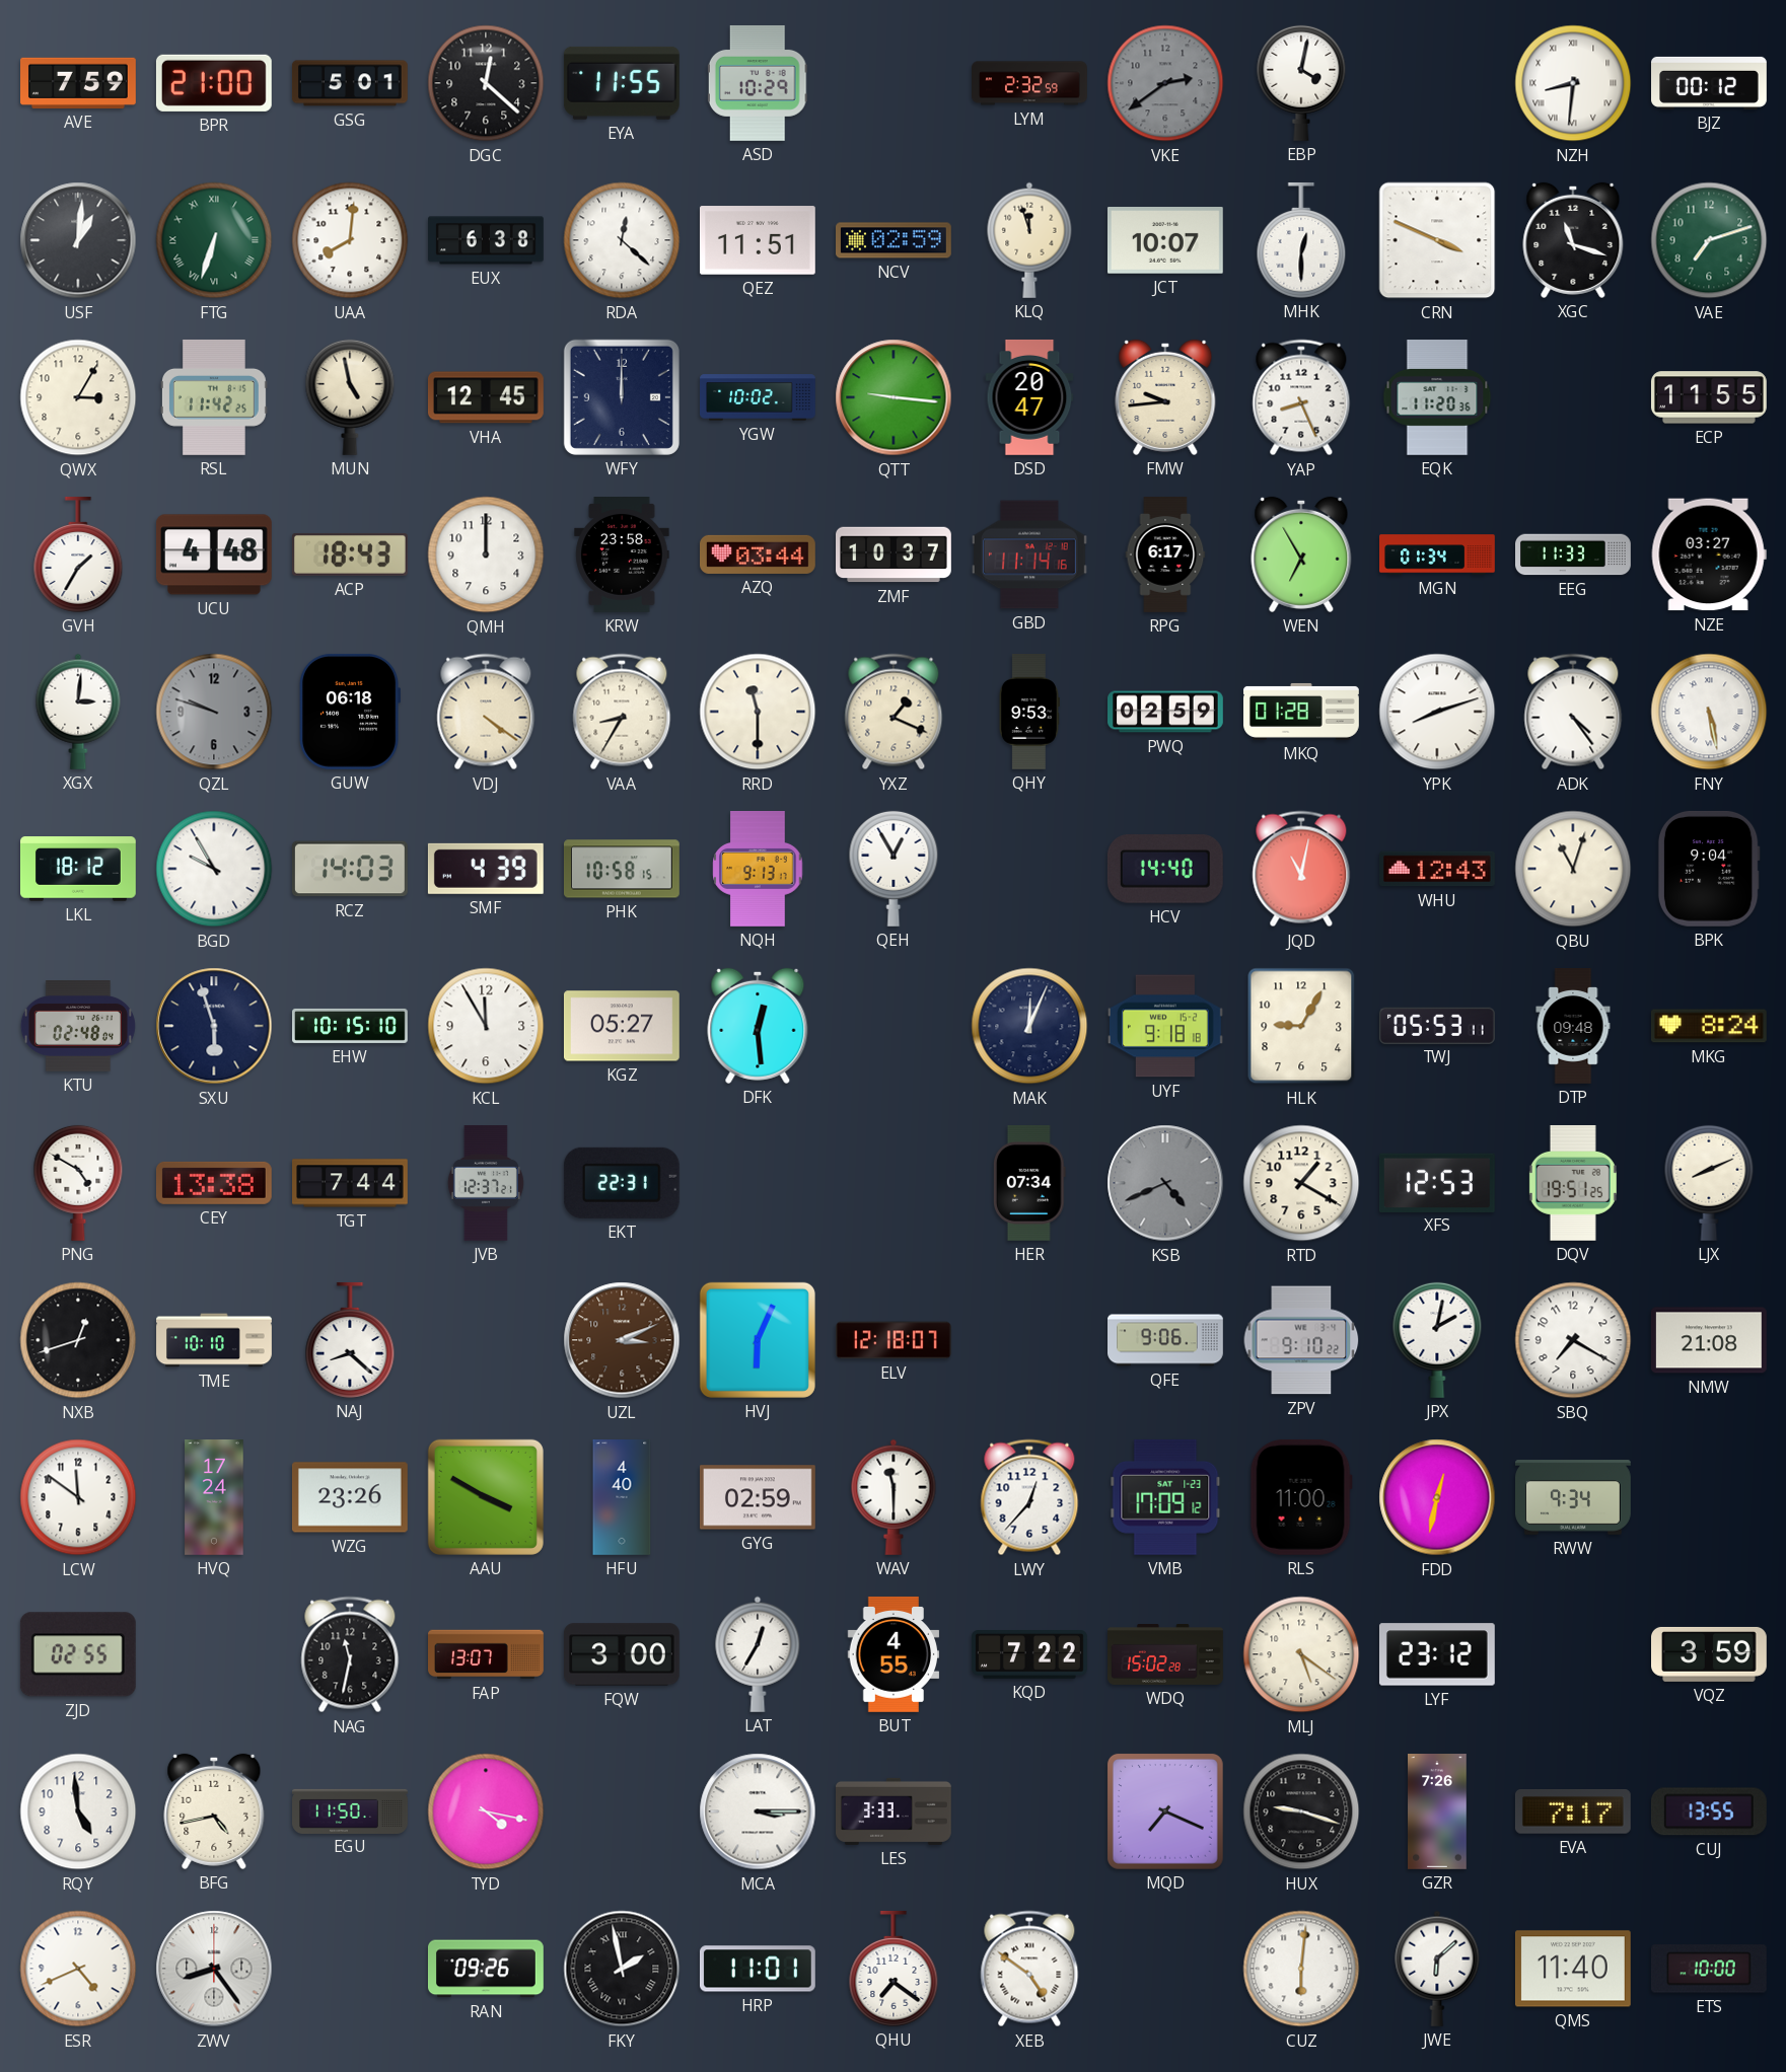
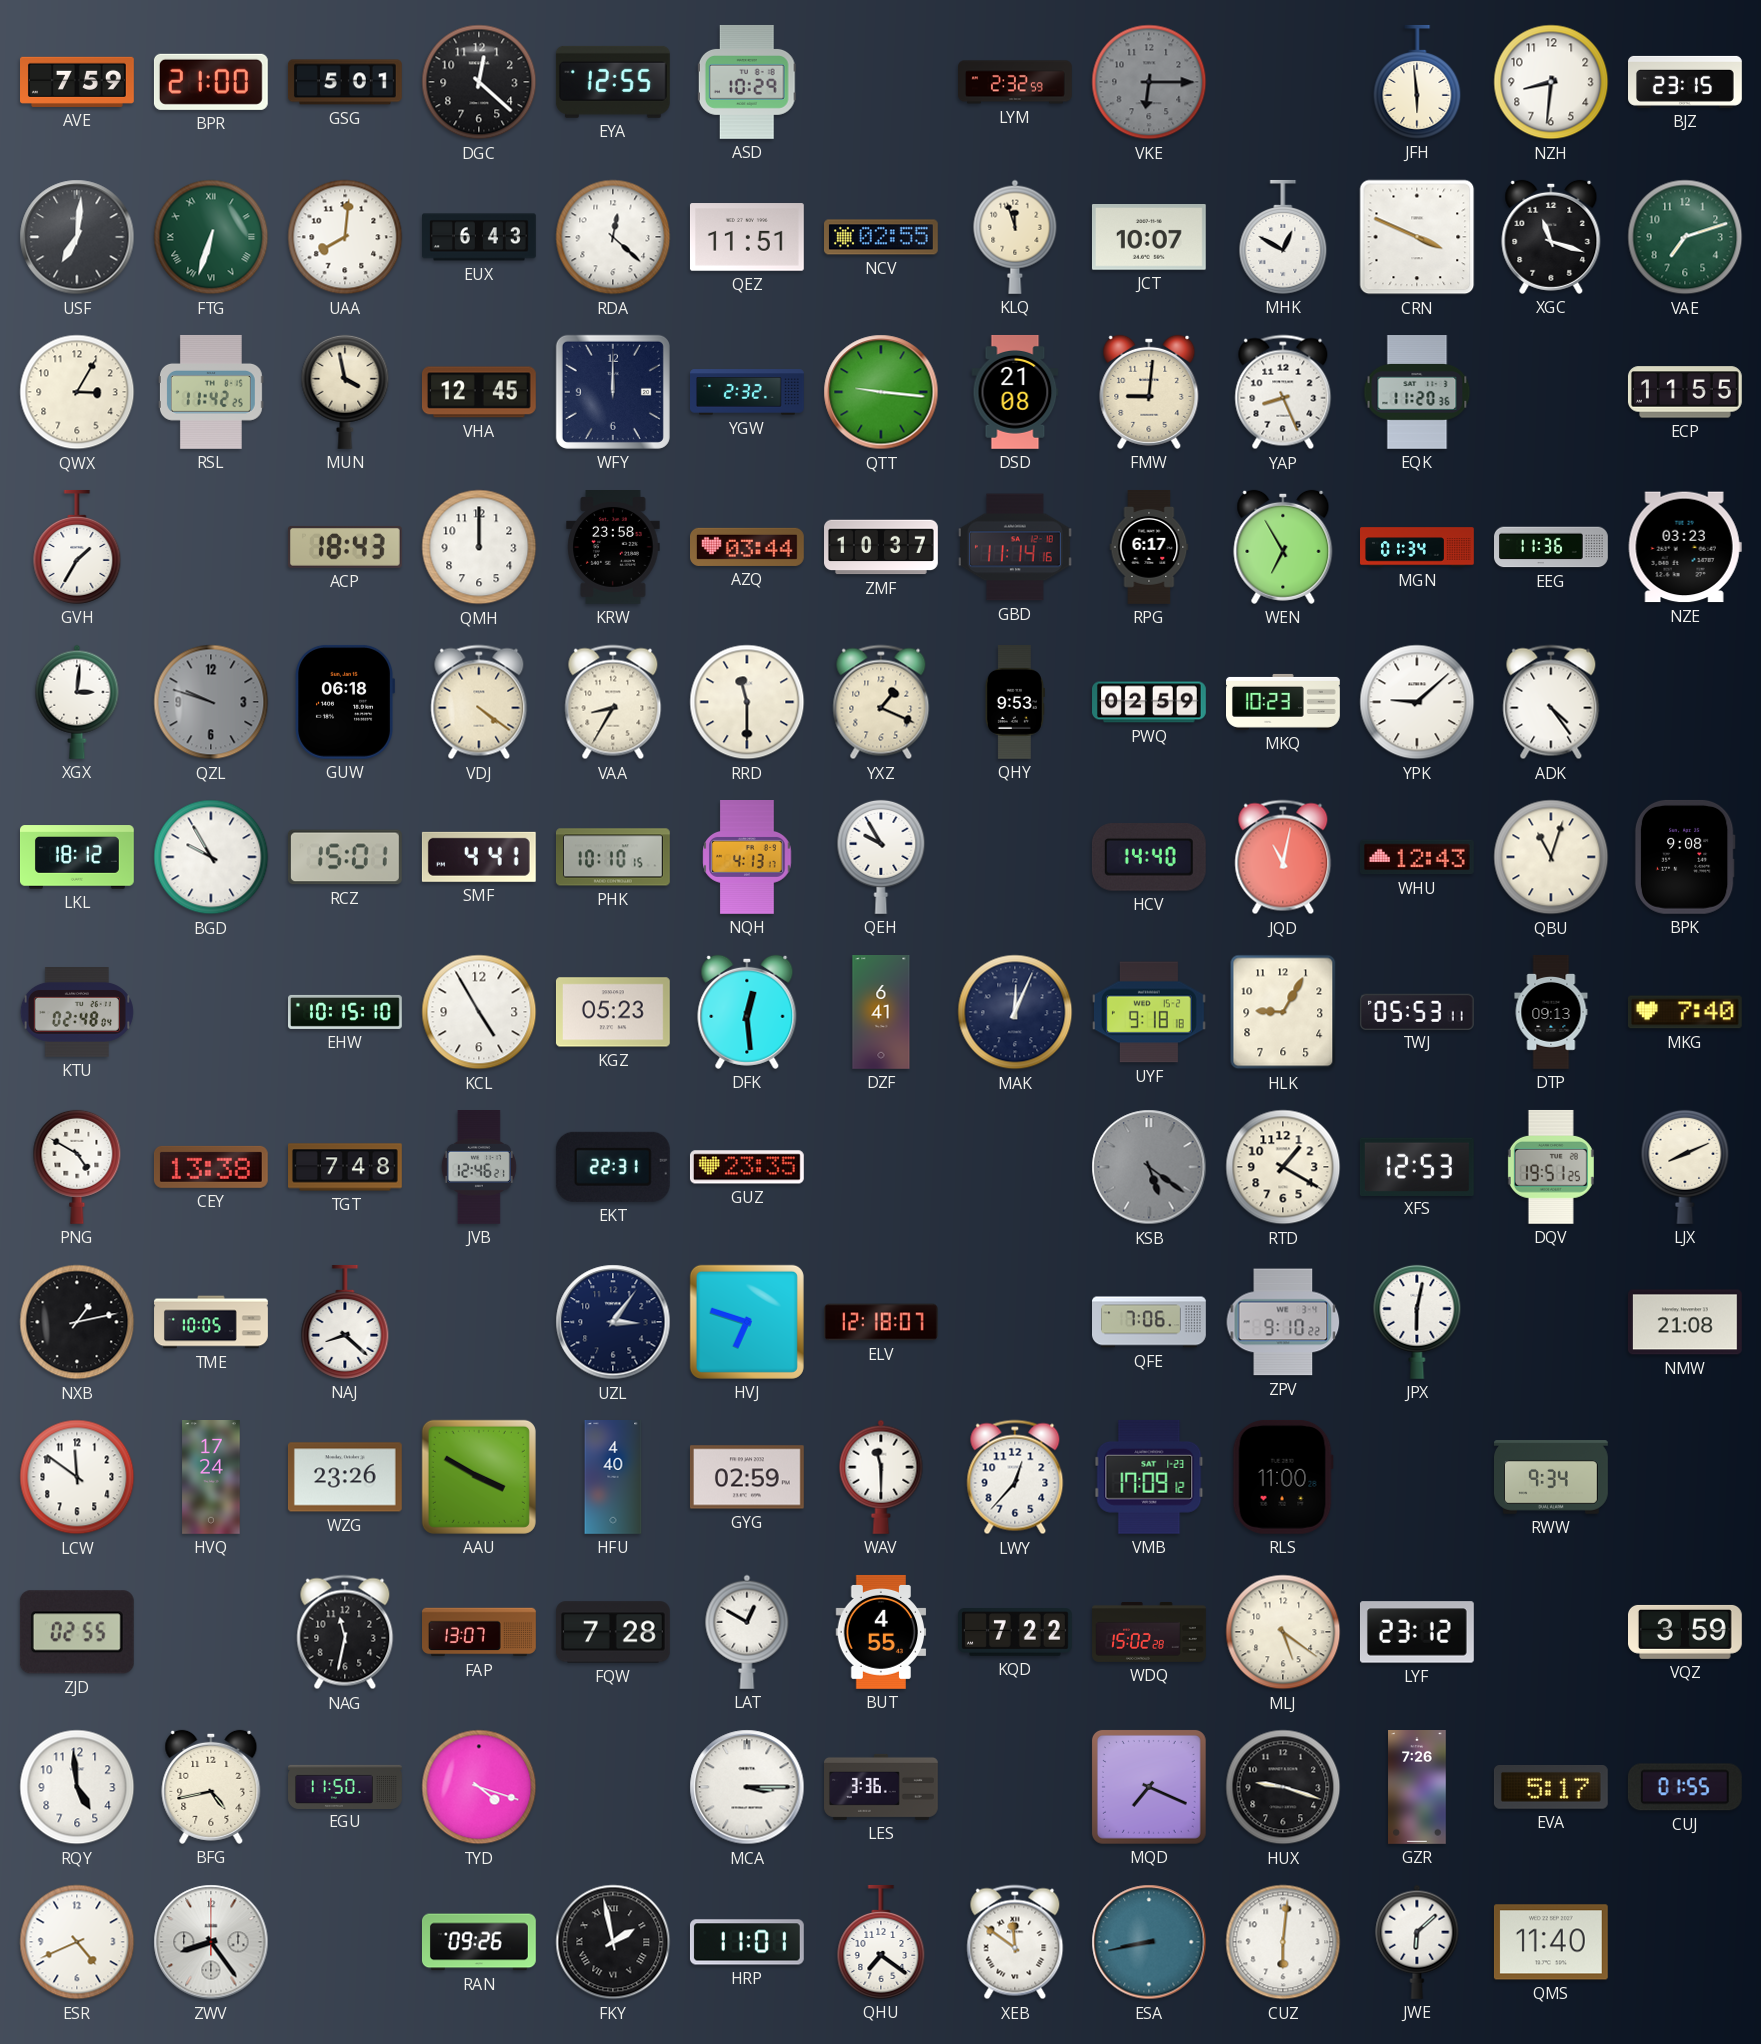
EYA: 11:55 -> 12:55
VKE: 2:39 -> 6:15
EBP: 4:02 -> none
JFH: none -> 5:59
NZH numerals: Roman -> Arabic
BJZ: 00:12 -> 23:15
USF: 1:01 -> 7:01
EUX: 6:38 -> 6:43
NCV: 02:59 -> 02:55
MHK: 12:30 -> 12:50
MUN: 4:58 -> 3:58
YGW: 10:02 -> 2:32
DSD: 20:47 -> 21:08
FMW: 9:44 -> 9:01
UCU: 4:48 -> none
EEG: 11:33 -> 11:36
NZE: 03:27 -> 03:23
MKQ: 01:28 -> 10:23
YPK: 8:12 -> 9:08
FNY: 5:28 -> none
RCZ: 14:03 -> 15:01
SMF: 4:39 -> 4:41
PHK: 10:58 -> 10:10
NQH: 9:13 -> 4:13
QEH: 12:55 -> 9:55
BPK: 9:04 -> 9:08
SXU: 5:57 -> none
KCL: 11:55 -> 4:55
KGZ: 05:27 -> 05:23
DZF: none -> 6:41
DTP: 09:48 -> 09:13
MKG: 8:24 -> 7:40
TGT: 7:44 -> 7:48
JVB: 12:37 -> 12:46
GUZ: none -> 23:35
HER: 07:34 -> none
KSB: 4:41 -> 5:21
NXB: 12:42 -> 1:13
TME: 10:10 -> 10:05
UZL: 3:11 -> 3:06
UZL dial: brown -> navy
HVJ: 6:04 -> 6:48
QFE: 9:06 -> 7:06
JPX: 2:02 -> 6:02
SBQ: 7:20 -> none
FDD: 12:32 -> none
FQW: 3:00 -> 7:28
LAT: 12:35 -> 12:50
TYD: 4:17 -> 4:18
LES: 3:33 -> 3:36
EVA: 7:17 -> 5:17
CUJ: 13:55 -> 01:55
XEB: 4:51 -> 11:51
ESA: none -> 8:43
ETS: 10:00 -> none
